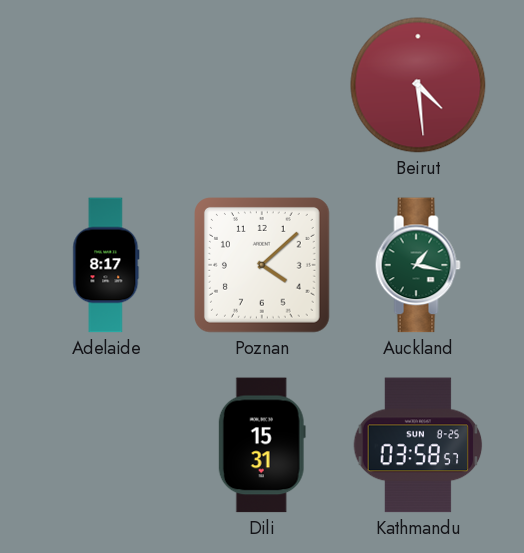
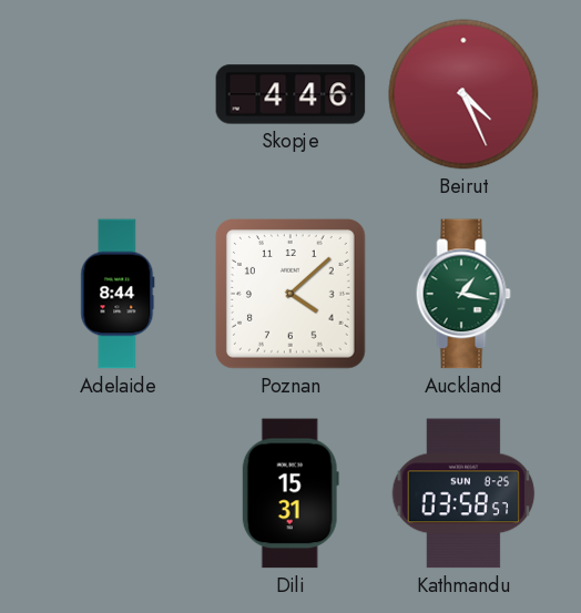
Skopje: none -> 4:46
Beirut: 4:29 -> 4:26
Adelaide: 8:17 -> 8:44
